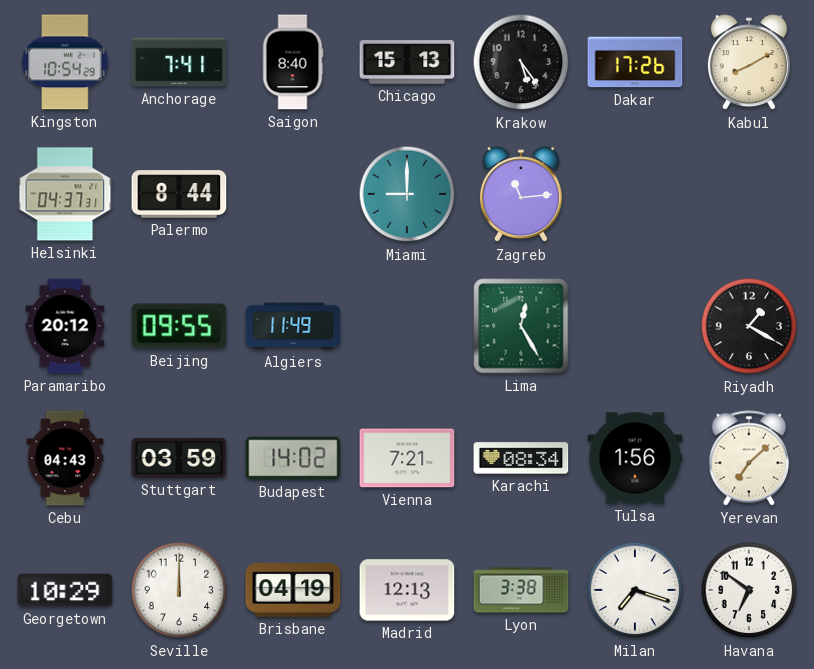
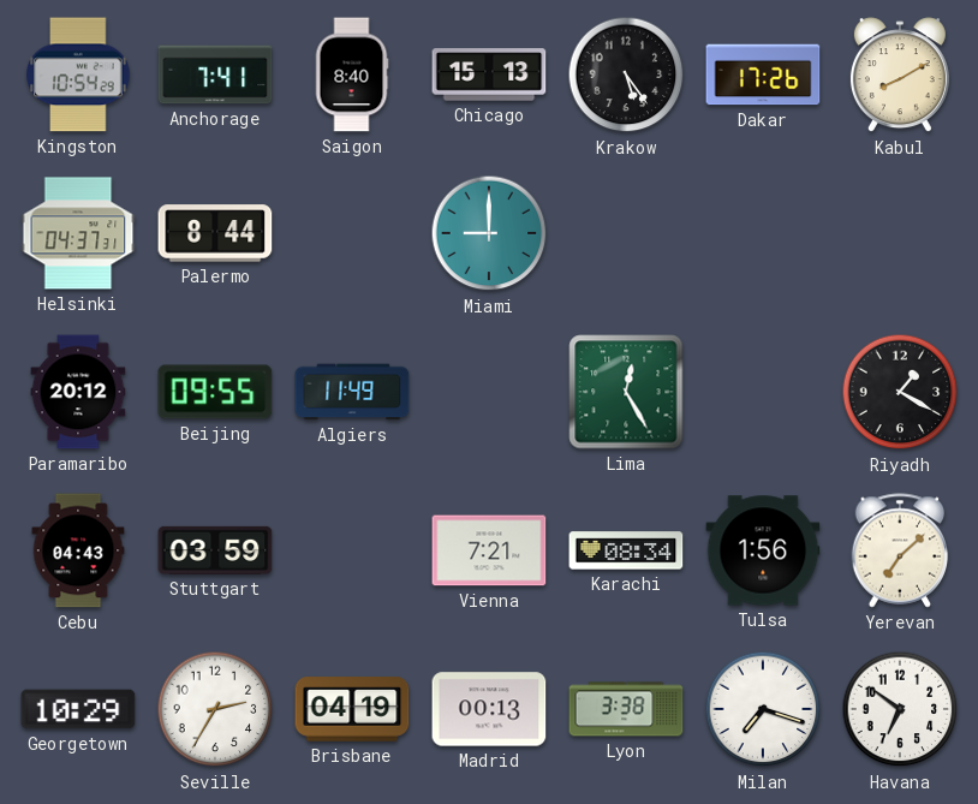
Zagreb: 11:14 -> none
Budapest: 14:02 -> none
Seville: 12:00 -> 2:35
Madrid: 12:13 -> 00:13
